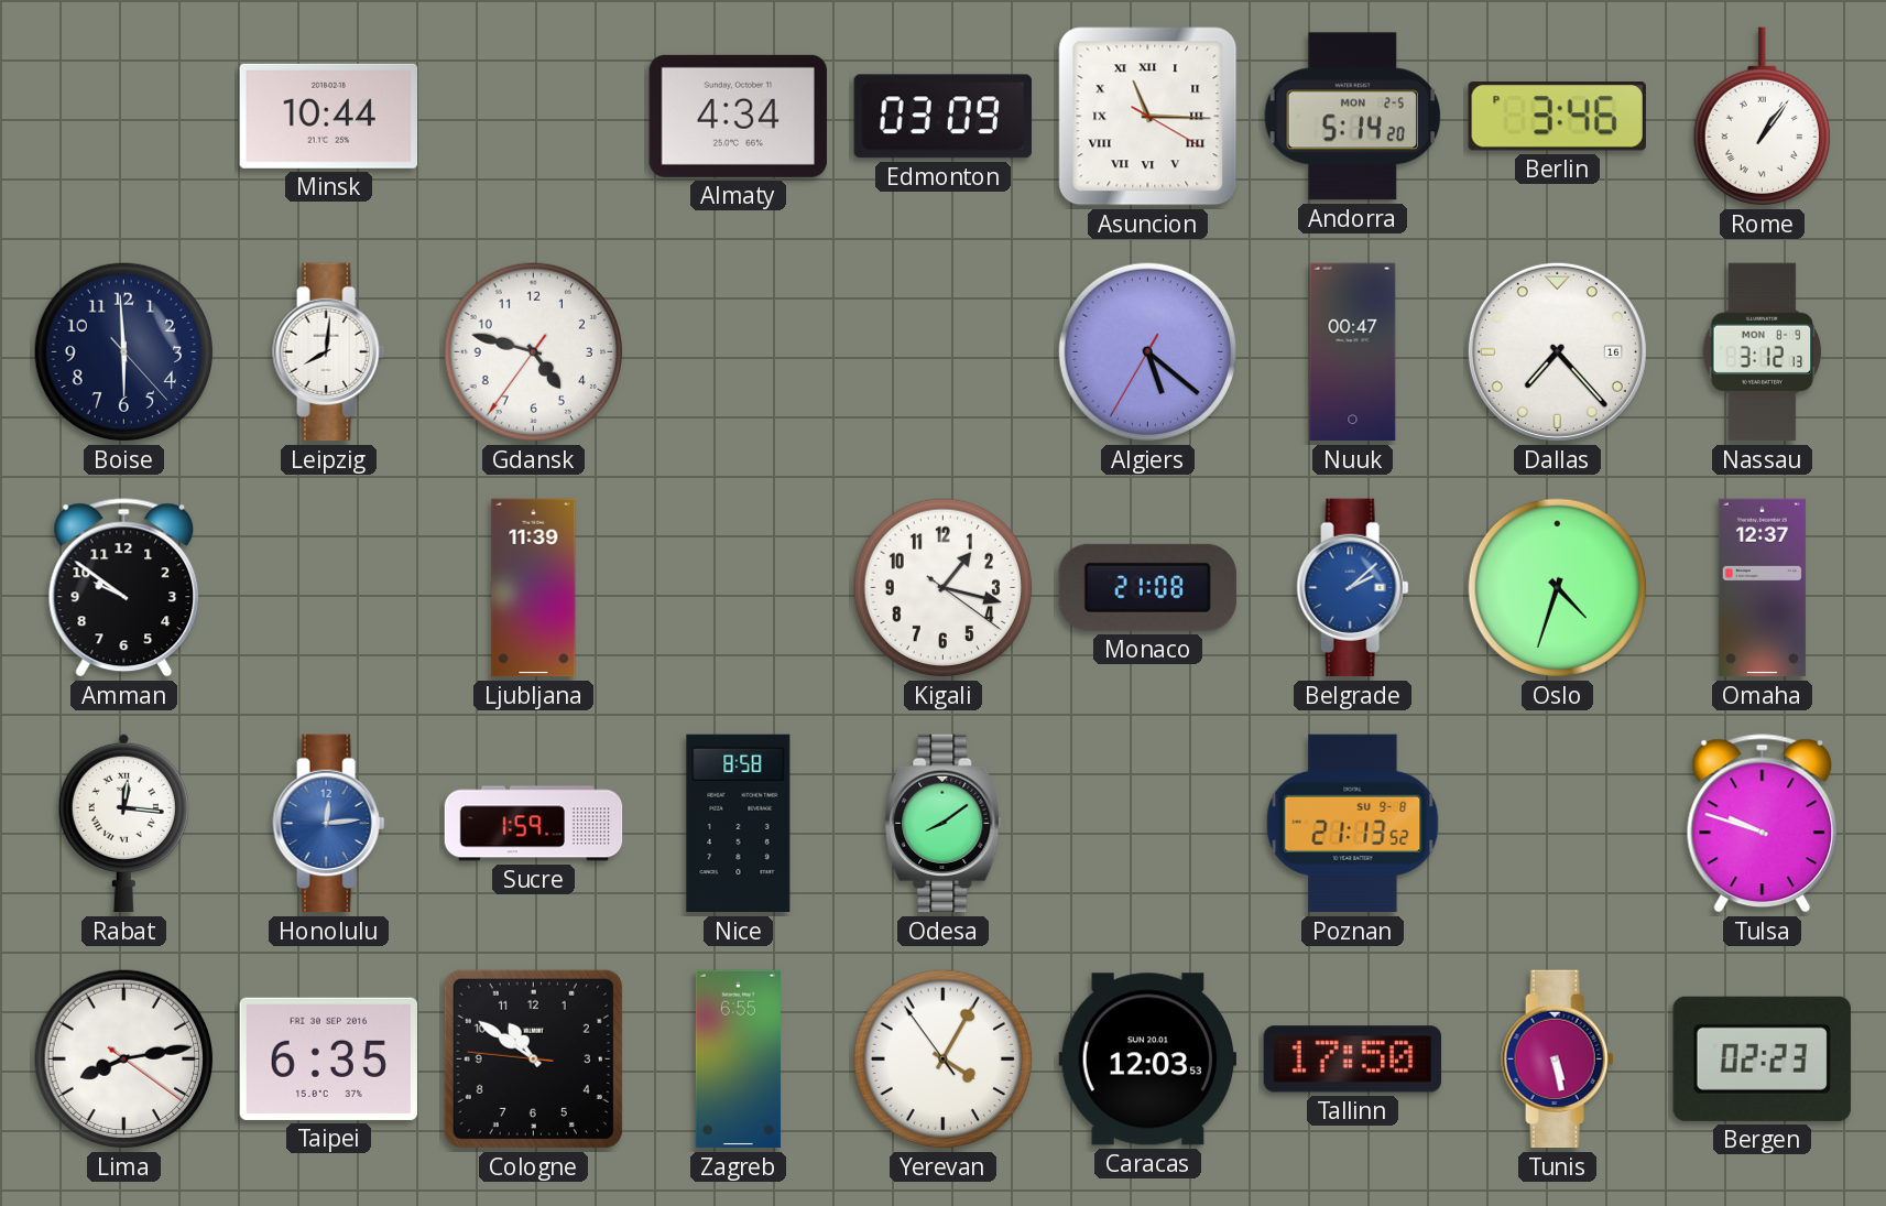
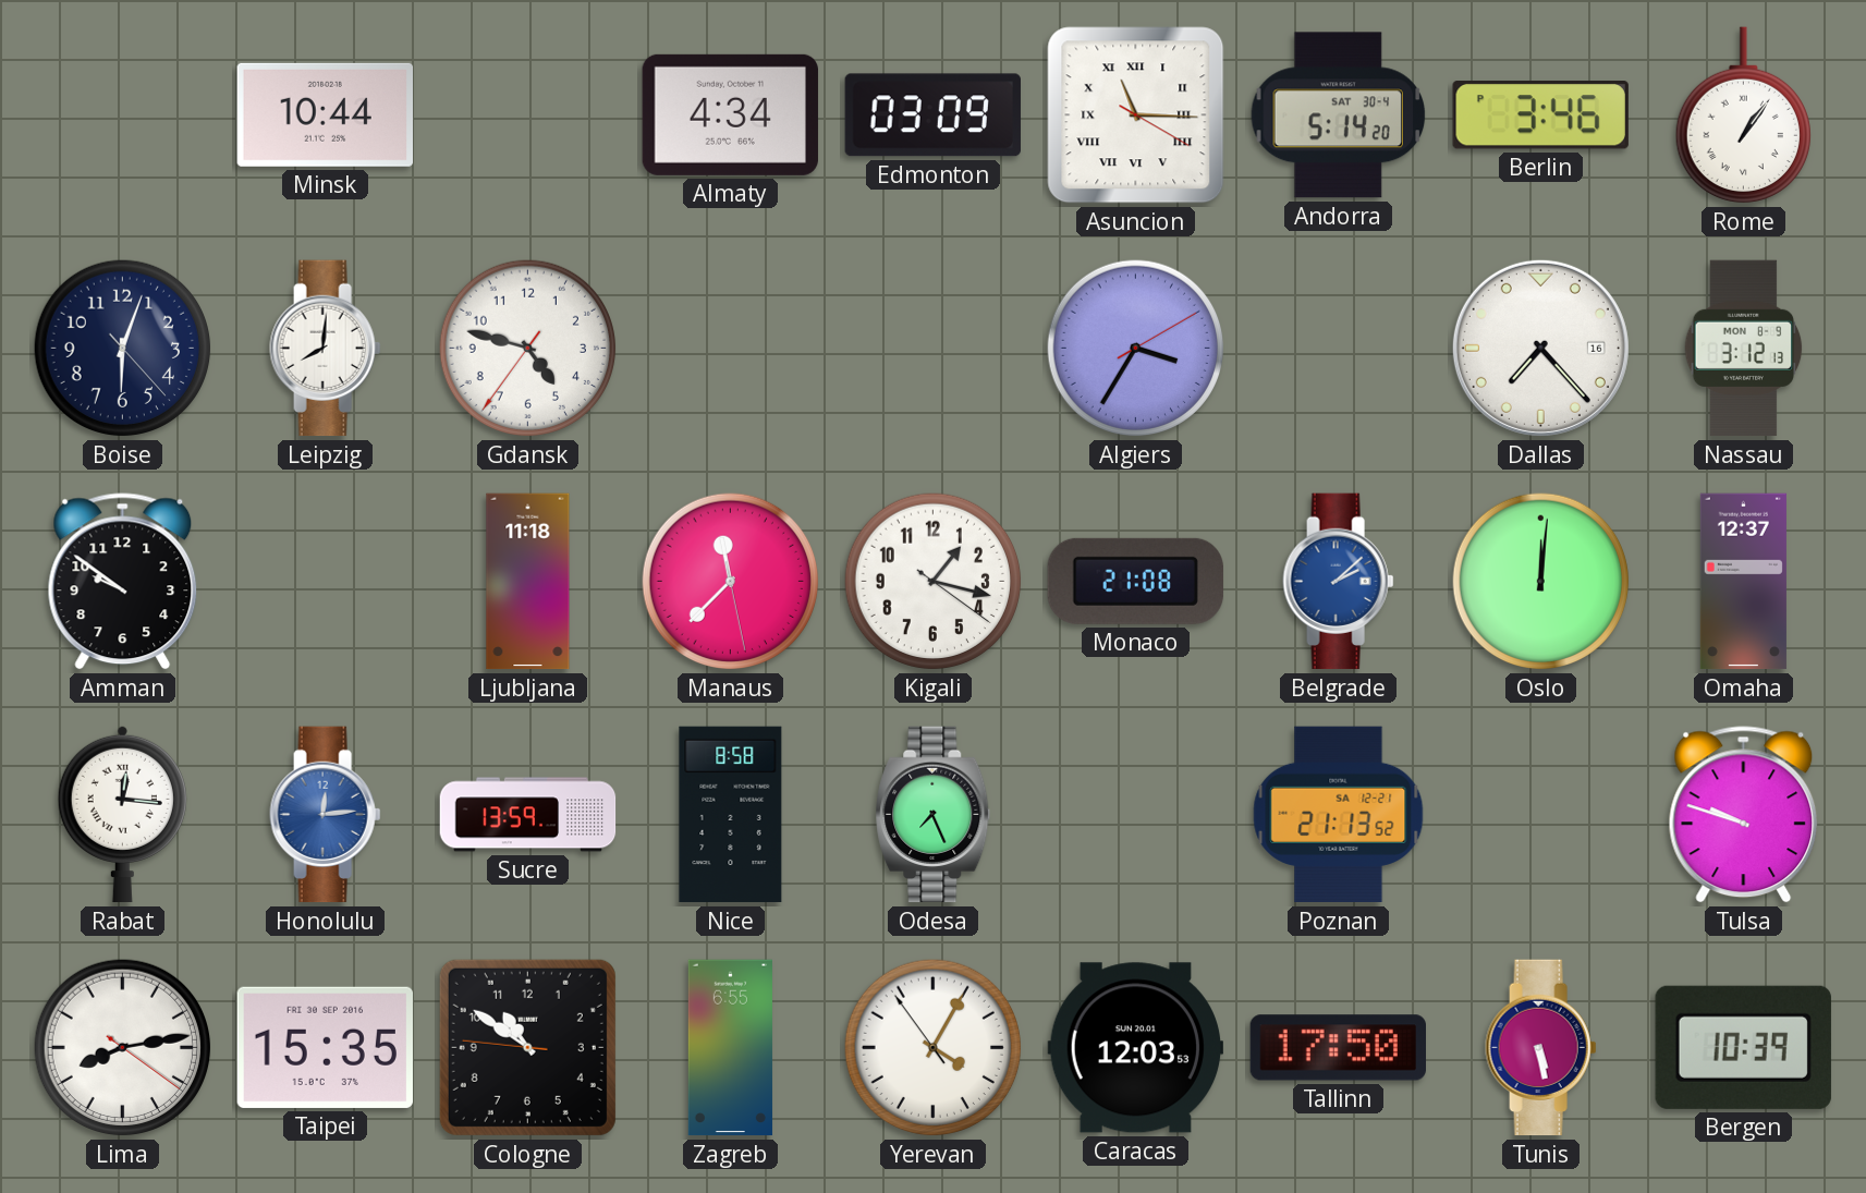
Andorra date: MON 2-5 -> SAT 30-4
Boise: 5:59 -> 6:03
Algiers: 5:21 -> 3:35
Nuuk: 00:47 -> none
Ljubljana: 11:39 -> 11:18
Manaus: none -> 11:37
Oslo: 4:33 -> 12:01
Sucre: 1:59 -> 13:59
Odesa: 8:09 -> 7:26
Poznan date: SU 9-8 -> SA 12-21
Taipei: 6:35 -> 15:35
Bergen: 02:23 -> 10:39
